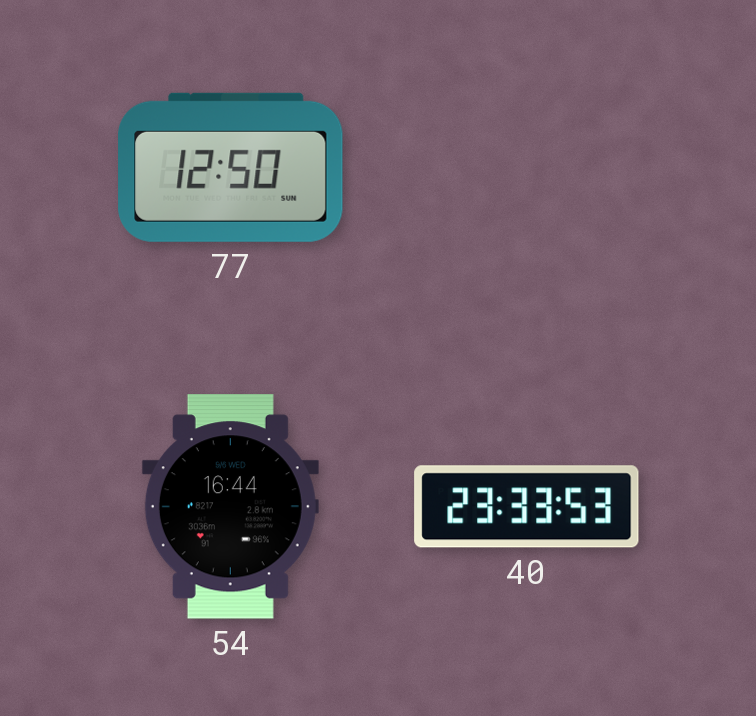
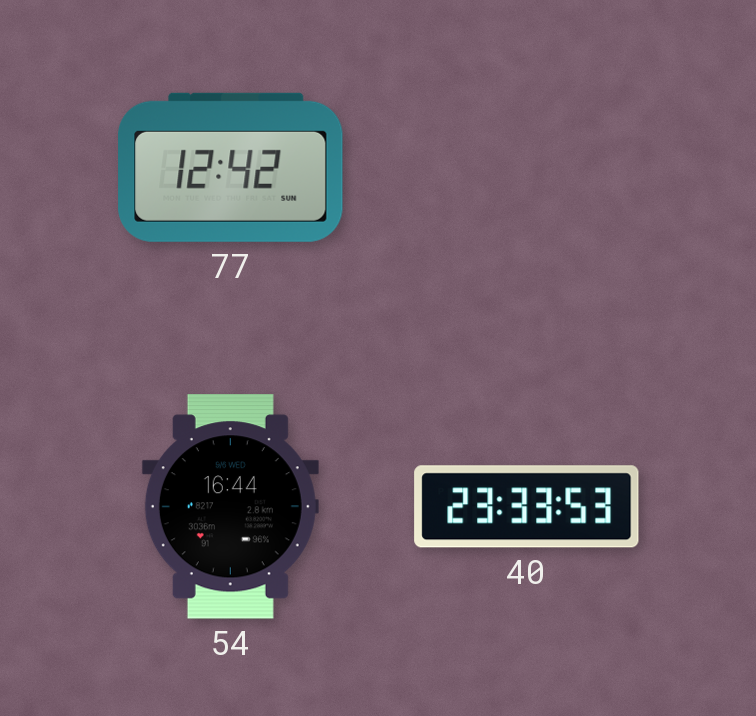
77: 12:50 -> 12:42
